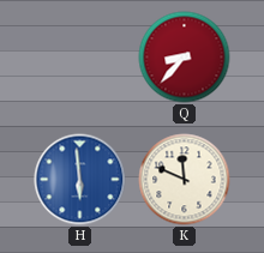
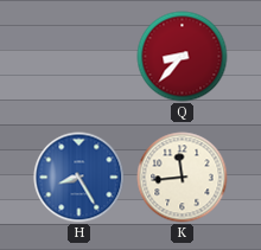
H: 5:59 -> 8:25
K: 11:49 -> 11:44
